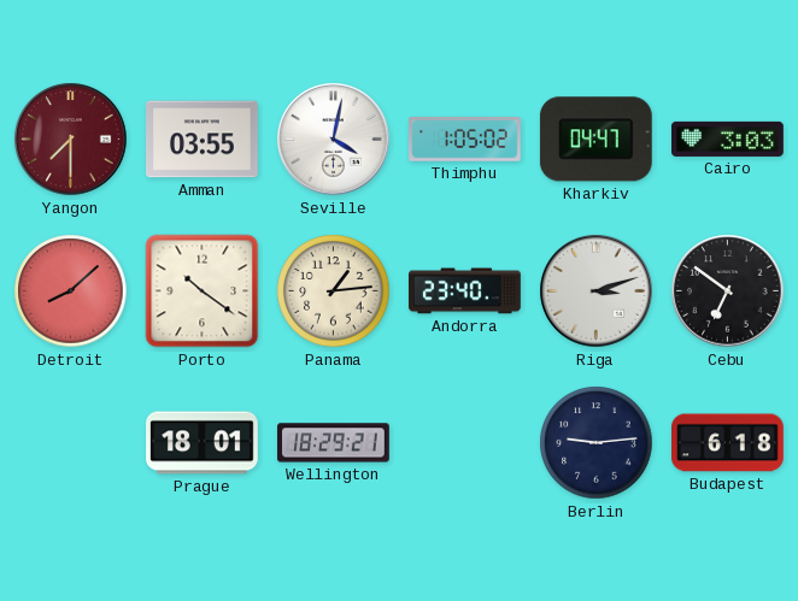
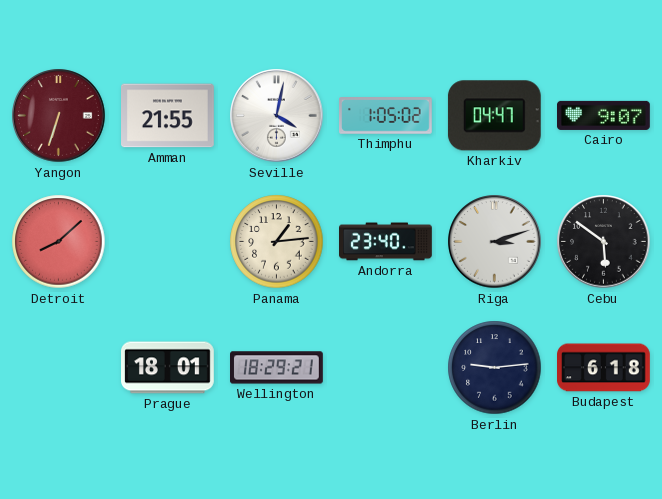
Yangon: 7:30 -> 6:33
Amman: 03:55 -> 21:55
Cairo: 3:03 -> 9:07
Porto: 10:21 -> none
Cebu: 6:51 -> 5:51
